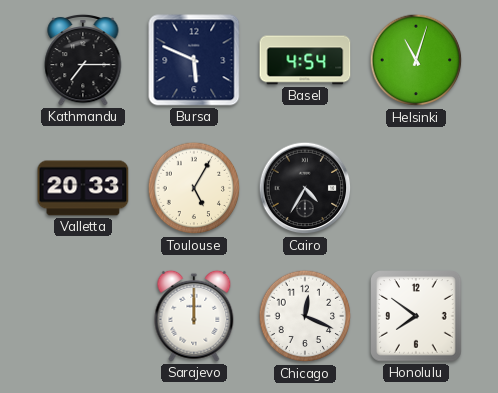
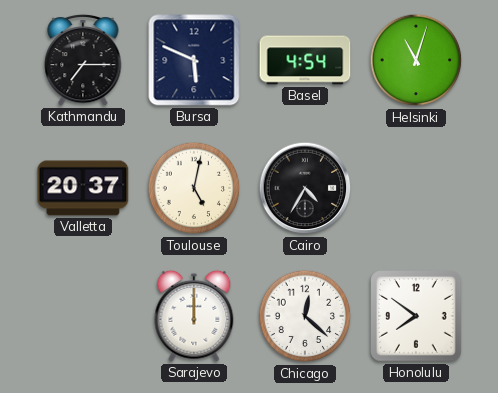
Valletta: 20:33 -> 20:37
Toulouse: 5:05 -> 5:02
Chicago: 12:19 -> 12:22
